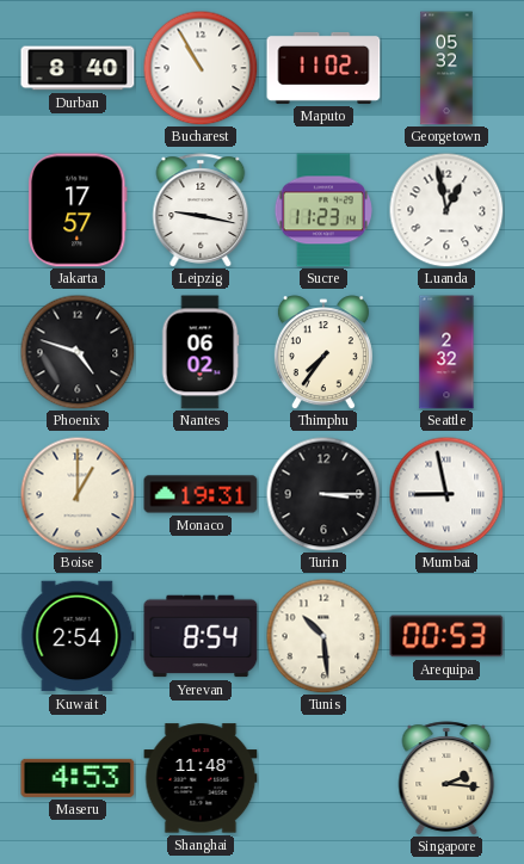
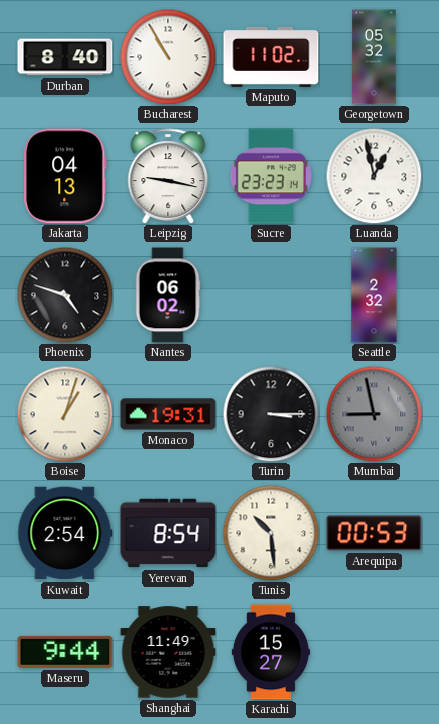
Jakarta: 17:57 -> 04:13
Sucre: 11:23 -> 23:23
Thimphu: 7:36 -> none
Boise: 1:00 -> 1:03
Mumbai dial: white -> grey
Maseru: 4:53 -> 9:44
Shanghai: 11:48 -> 11:49
Karachi: none -> 15:27
Singapore: 2:16 -> none
